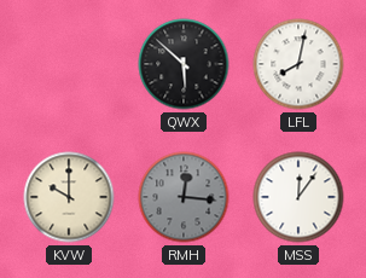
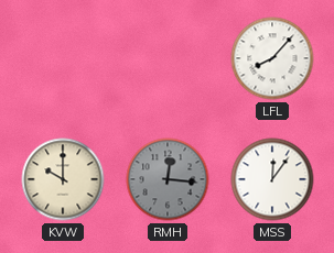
QWX: 5:52 -> none
LFL: 8:02 -> 8:07
